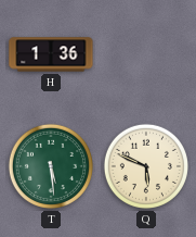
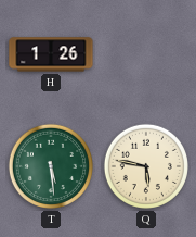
H: 1:36 -> 1:26
Q: 5:49 -> 5:47
